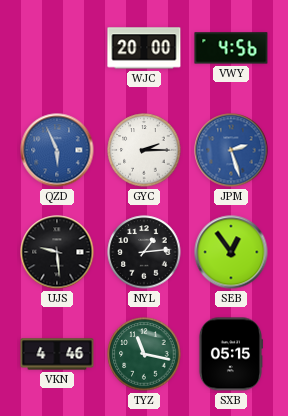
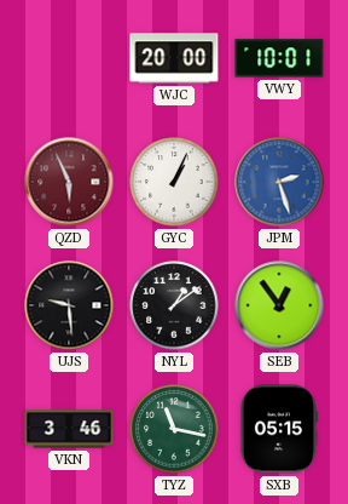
VWY: 4:56 -> 10:01
QZD dial: blue -> burgundy
GYC: 2:15 -> 1:04
NYL: 1:14 -> 1:09
VKN: 4:46 -> 3:46
